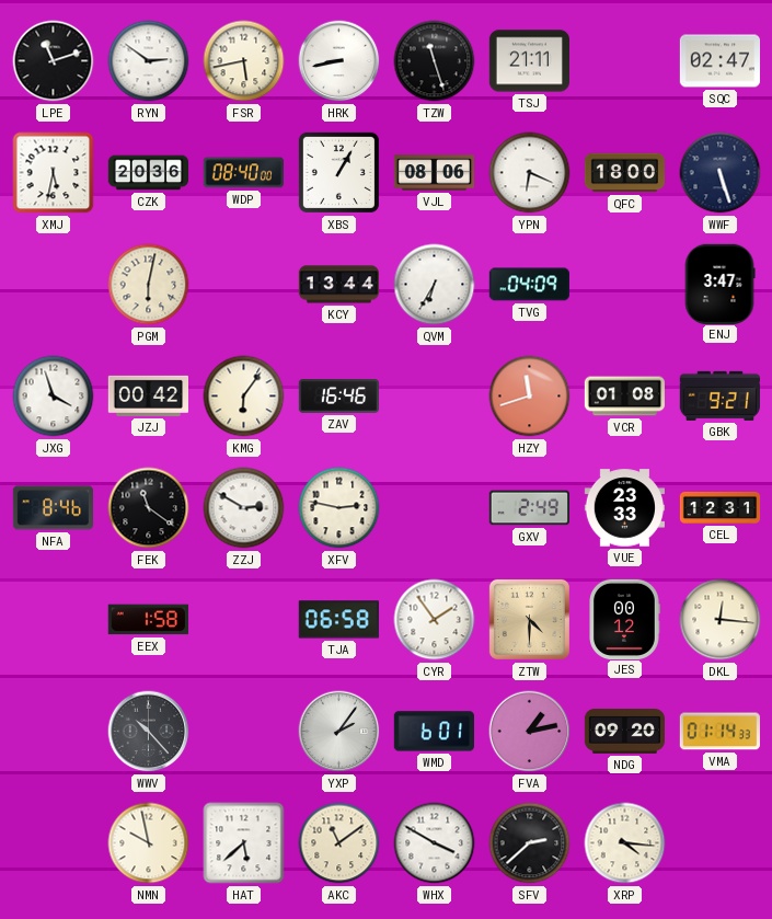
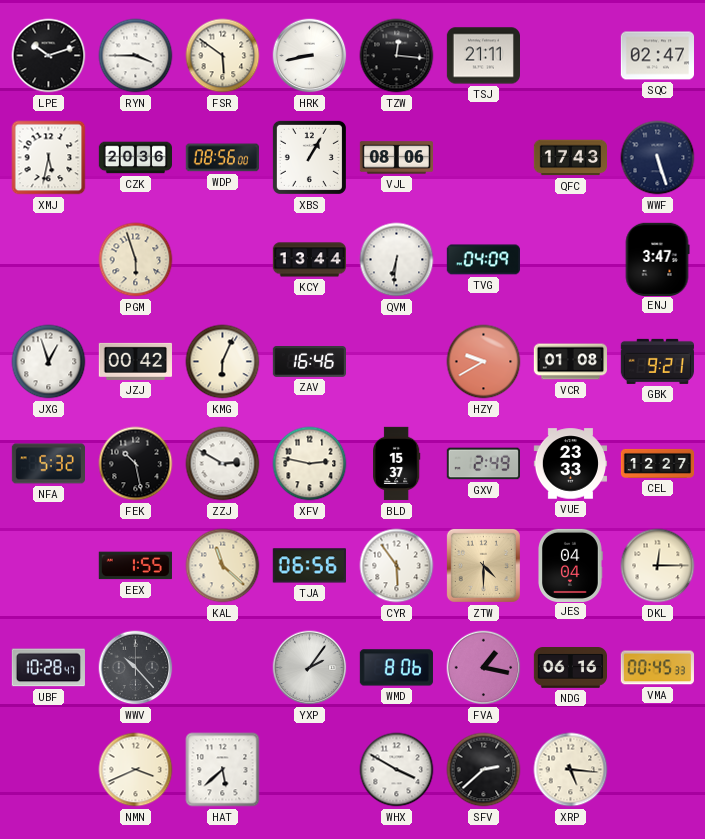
LPE: 11:12 -> 10:12
RYN: 2:51 -> 3:45
FSR: 5:43 -> 5:51
TZW: 11:27 -> 12:16
WDP: 08:40 -> 08:56
YPN: 6:19 -> none
QFC: 18:00 -> 17:43
PGM: 6:02 -> 5:57
QVM: 6:35 -> 6:31
JXG: 3:57 -> 12:57
KMG: 6:06 -> 6:04
HZY: 11:42 -> 9:40
NFA: 8:46 -> 5:32
FEK: 11:21 -> 10:28
BLD: none -> 15:37
CEL: 12:31 -> 12:27
EEX: 1:58 -> 1:55
KAL: none -> 11:22
TJA: 06:58 -> 06:56
CYR: 1:54 -> 5:54
JES: 00:12 -> 04:04
DKL: 12:16 -> 12:15
UBF: none -> 10:28
WMD: 6:01 -> 8:06
FVA: 1:13 -> 1:17
NDG: 09:20 -> 06:16
VMA: 01:14 -> 00:45
NMN: 9:58 -> 3:41
AKC: 11:09 -> none
XRP: 4:16 -> 5:16
